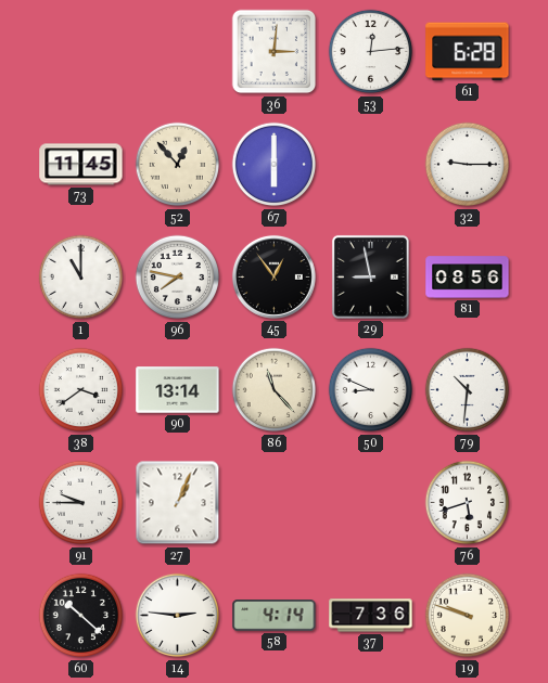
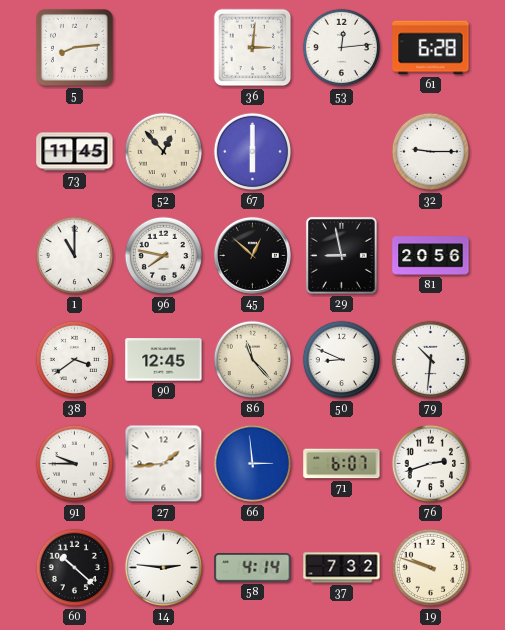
5: none -> 8:14
45: 12:54 -> 12:52
81: 08:56 -> 20:56
90: 13:14 -> 12:45
27: 1:04 -> 1:44
66: none -> 2:59
71: none -> 6:07
76: 5:42 -> 2:42
37: 7:36 -> 7:32
